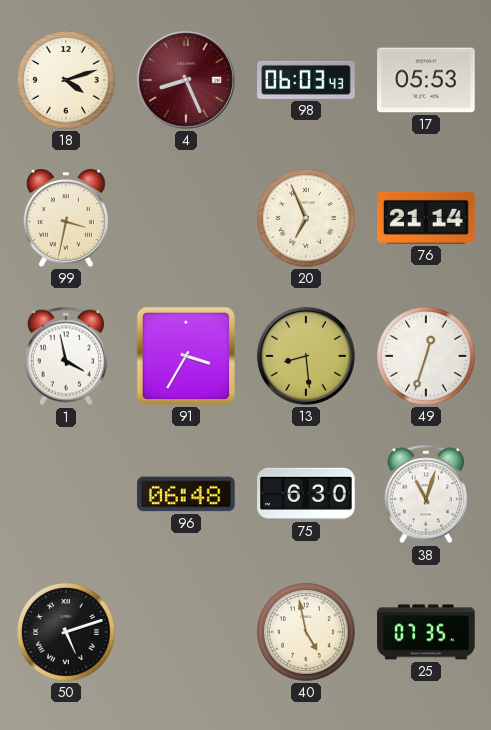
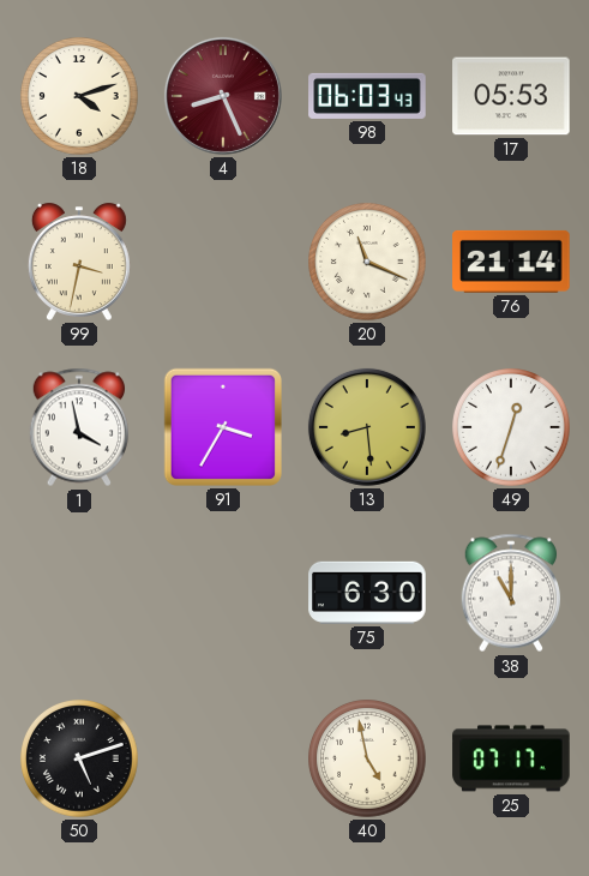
20: 6:56 -> 11:19
96: 06:48 -> none
38: 11:03 -> 11:00
25: 07:35 -> 07:17
